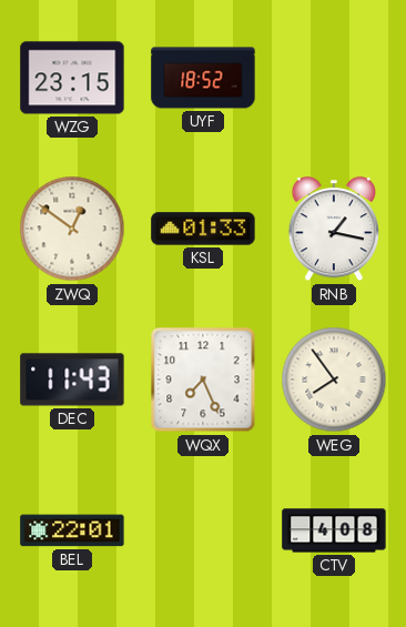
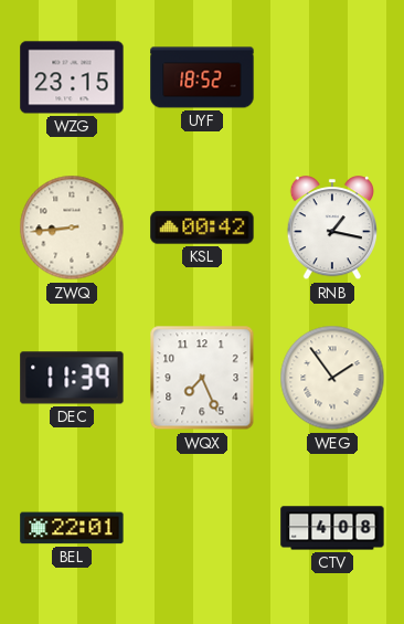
ZWQ: 12:51 -> 8:44
KSL: 01:33 -> 00:42
DEC: 11:43 -> 11:39
WEG: 7:54 -> 1:54
